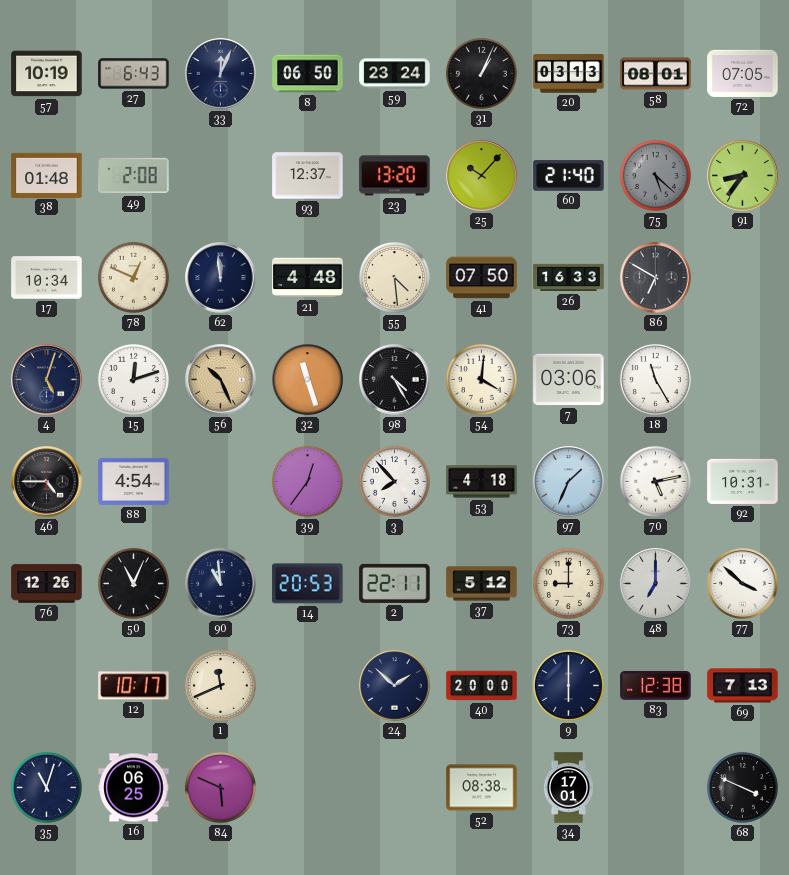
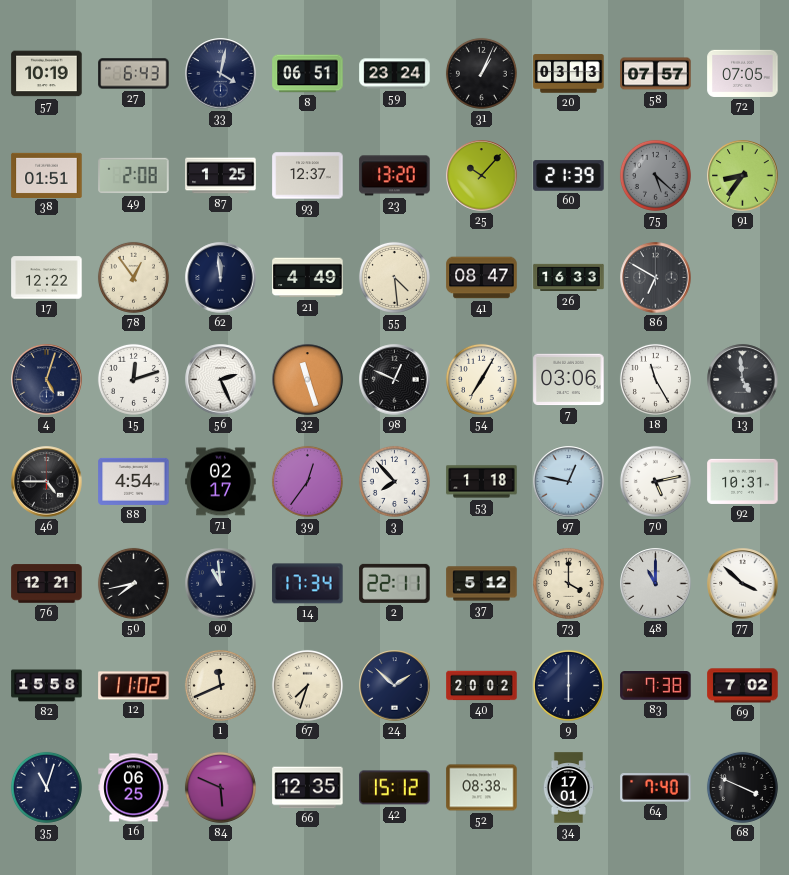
33: 12:04 -> 4:02
8: 06:50 -> 06:51
58: 08:01 -> 07:57
38: 01:48 -> 01:51
87: none -> 1:25
60: 21:40 -> 21:39
17: 10:34 -> 12:22
78: 12:49 -> 12:54
21: 4:48 -> 4:49
41: 07:50 -> 08:47
56: 10:26 -> 2:26
56 dial: champagne -> white
98: 4:25 -> 12:49
54: 4:01 -> 7:05
13: none -> 4:59
71: none -> 02:17
53: 4:18 -> 1:18
97: 1:34 -> 12:47
76: 12:26 -> 12:21
50: 11:04 -> 7:43
14: 20:53 -> 17:34
73: 9:00 -> 4:00
48: 7:00 -> 11:00
82: none -> 15:58
12: 10:17 -> 11:02
67: none -> 7:33
40: 20:00 -> 20:02
83: 12:38 -> 7:38
69: 7:13 -> 7:02
66: none -> 12:35
42: none -> 15:12
64: none -> 7:40
